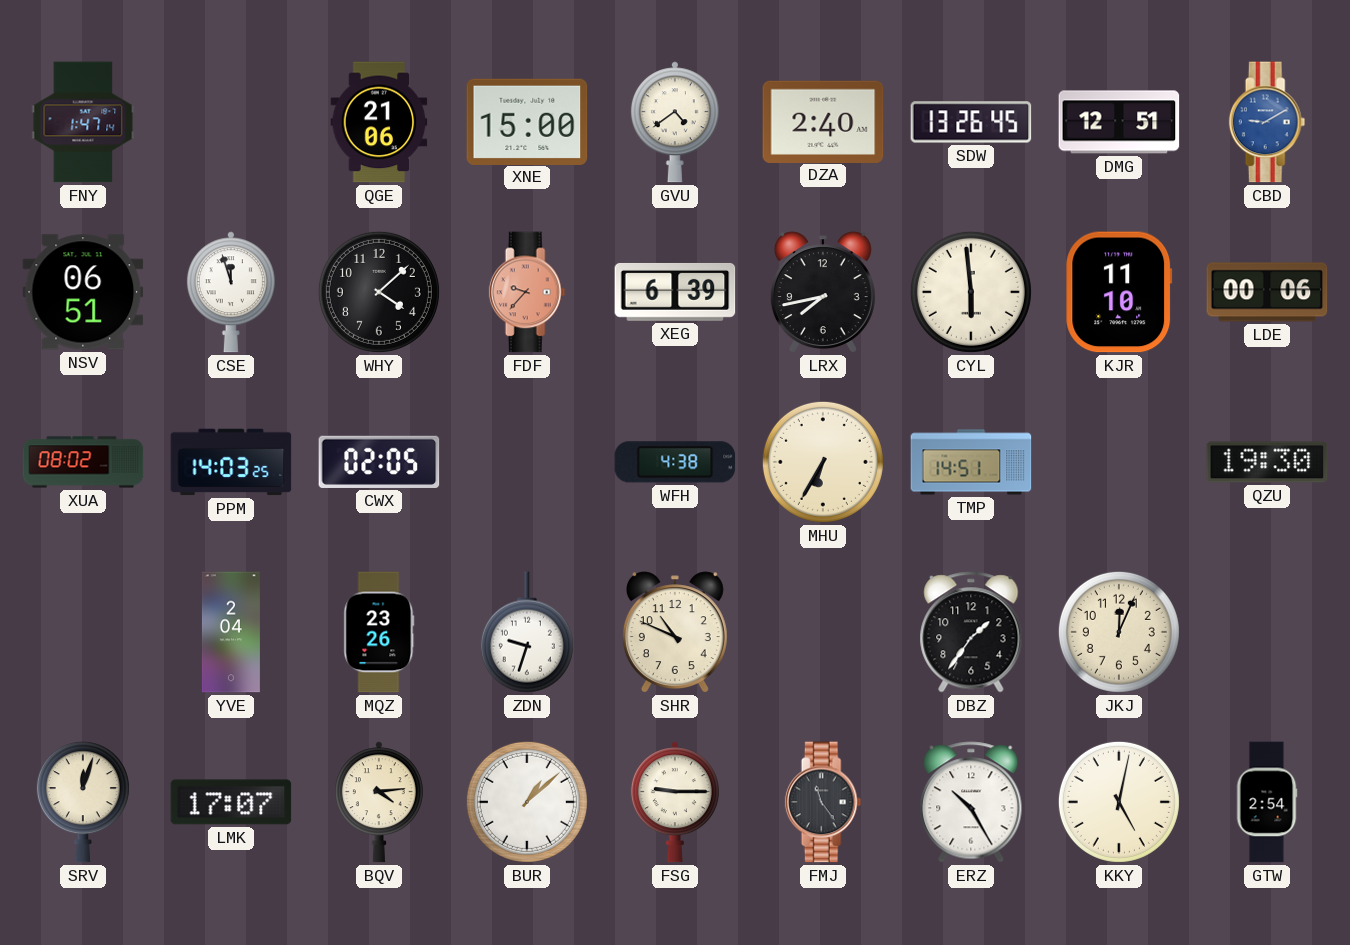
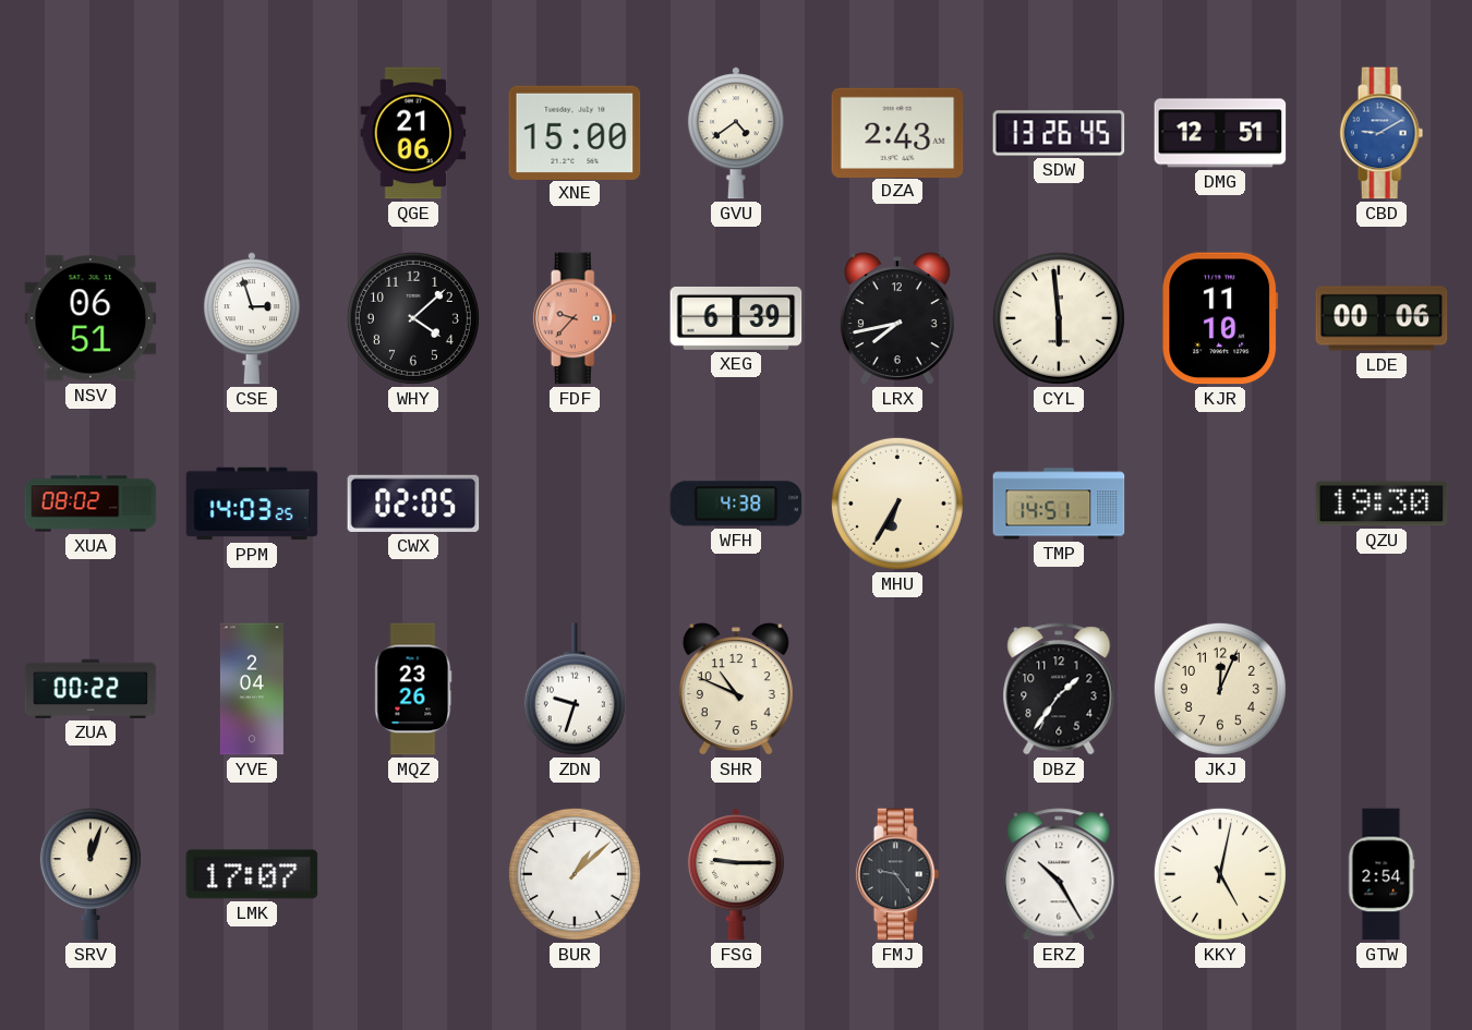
FNY: 1:47 -> none
DZA: 2:40 -> 2:43
CSE: 11:57 -> 2:57
ZUA: none -> 00:22
BQV: 4:14 -> none
FMJ: 11:24 -> 9:24
